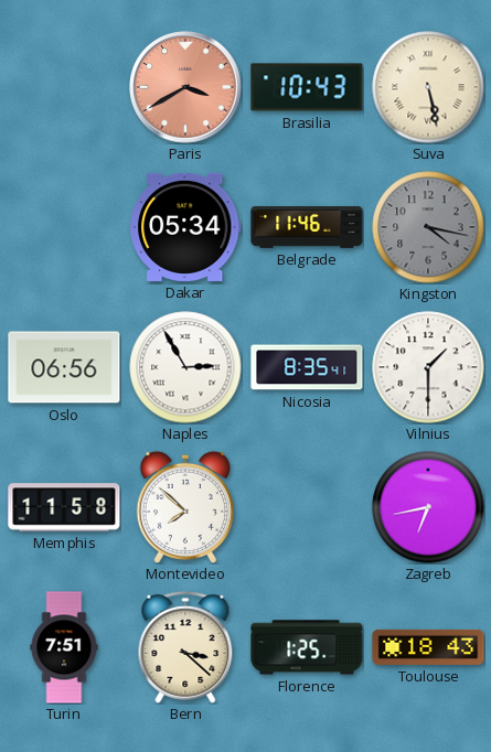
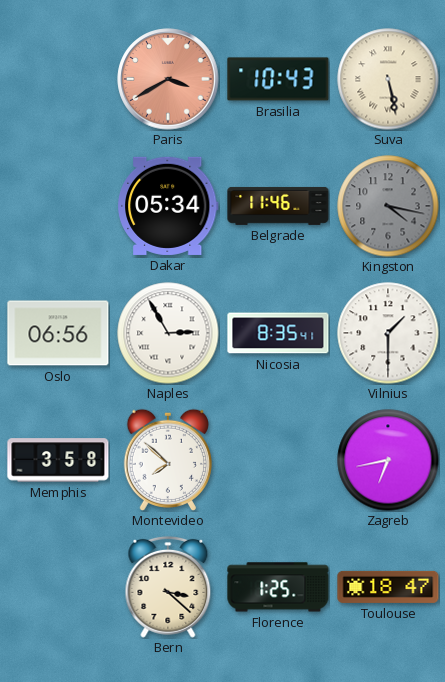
Memphis: 11:58 -> 3:58
Turin: 7:51 -> none
Toulouse: 18:43 -> 18:47
